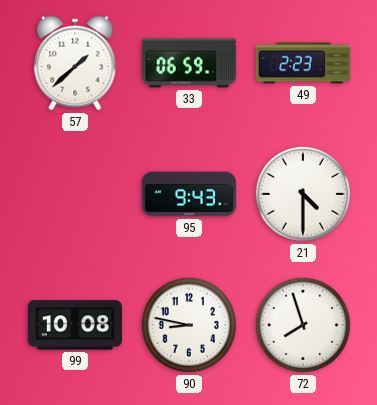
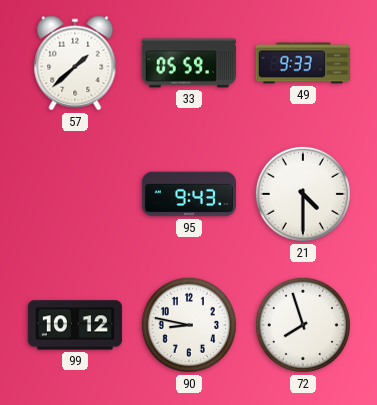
33: 06:59 -> 05:59
49: 2:23 -> 9:33
99: 10:08 -> 10:12
